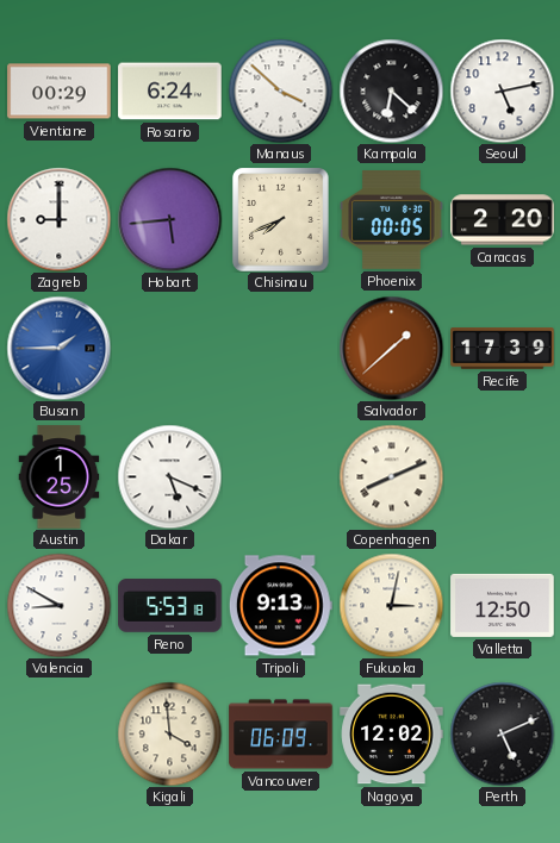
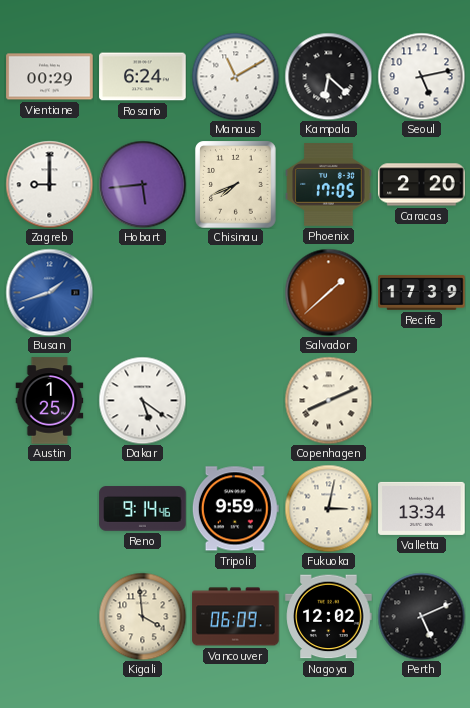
Manaus: 3:52 -> 11:10
Phoenix: 00:05 -> 17:05
Busan: 1:45 -> 1:42
Dakar: 5:19 -> 5:21
Valencia: 8:50 -> none
Reno: 5:53 -> 9:14
Tripoli: 9:13 -> 9:59
Valletta: 12:50 -> 13:34
